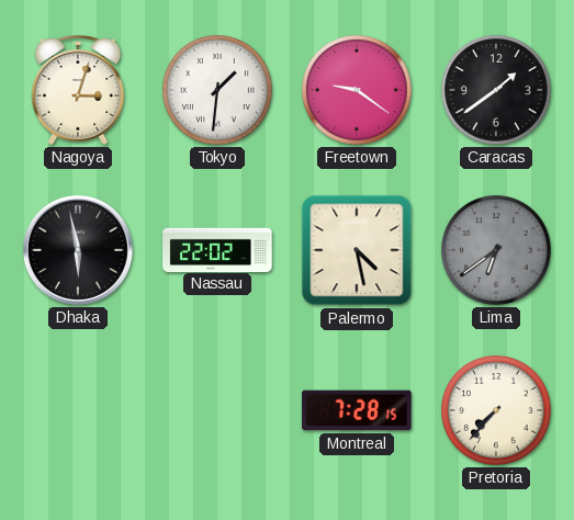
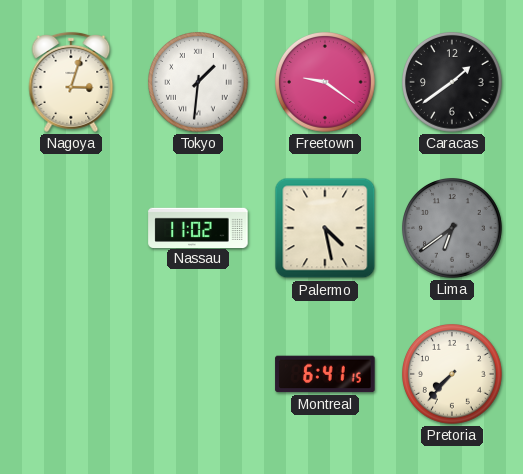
Dhaka: 5:58 -> none
Nassau: 22:02 -> 11:02
Montreal: 7:28 -> 6:41
